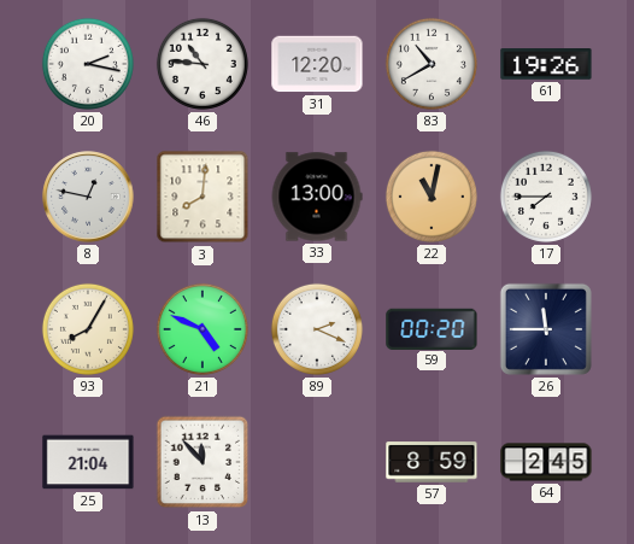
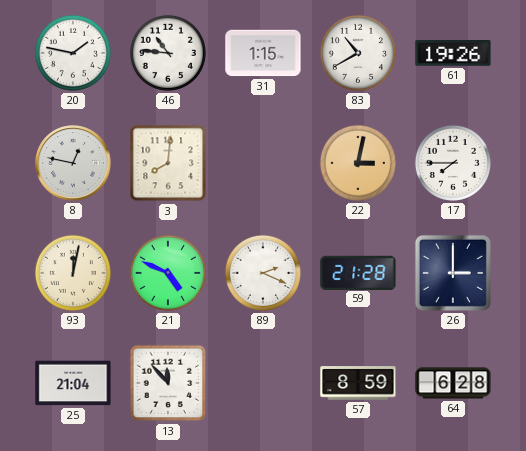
20: 2:17 -> 1:47
31: 12:20 -> 1:15
33: 13:00 -> none
22: 11:02 -> 3:02
93: 8:05 -> 12:02
59: 00:20 -> 21:28
26: 11:45 -> 3:00
64: 2:45 -> 6:28
